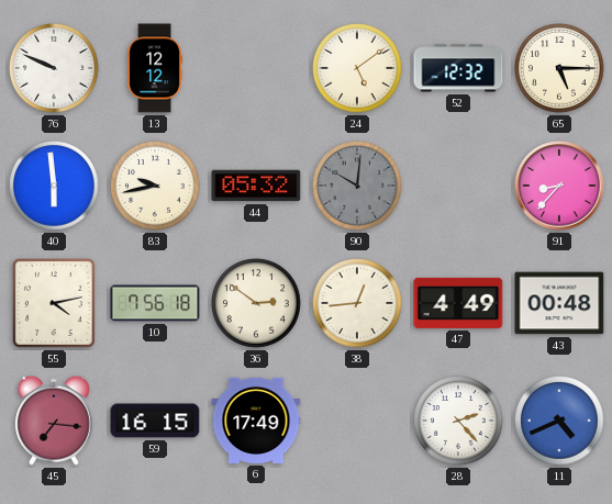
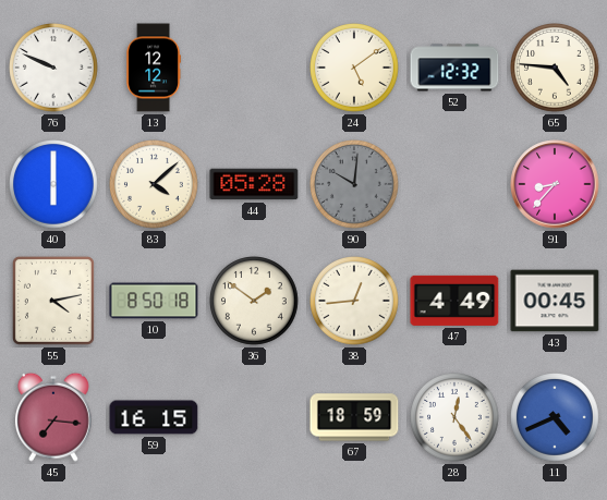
65: 5:15 -> 4:46
40: 5:59 -> 6:00
83: 9:43 -> 4:08
44: 05:32 -> 05:28
10: 7:56 -> 8:50
36: 2:51 -> 1:51
43: 00:48 -> 00:45
6: 17:49 -> none
67: none -> 18:59
28: 2:23 -> 12:24
